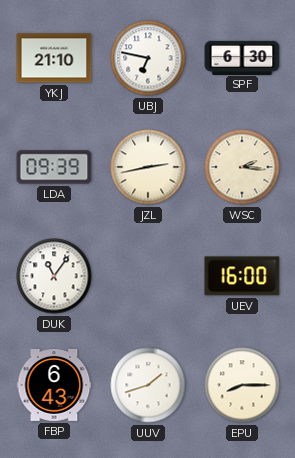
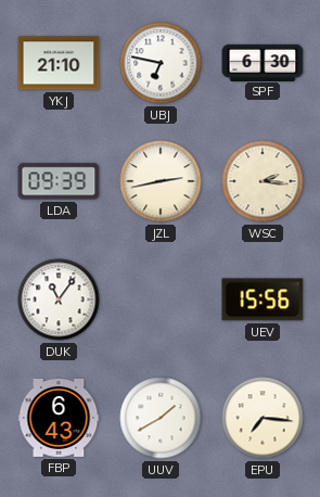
UEV: 16:00 -> 15:56
UUV: 1:42 -> 1:40
EPU: 8:15 -> 7:16
